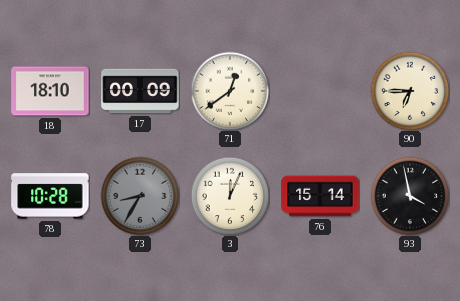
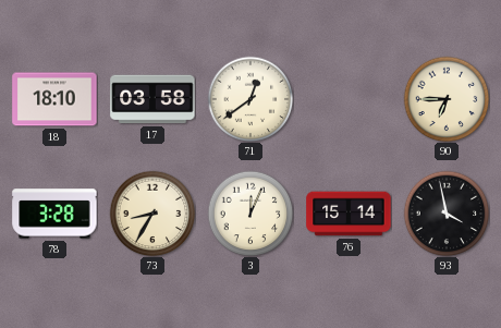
17: 00:09 -> 03:58
78: 10:28 -> 3:28
73 dial: grey -> cream
